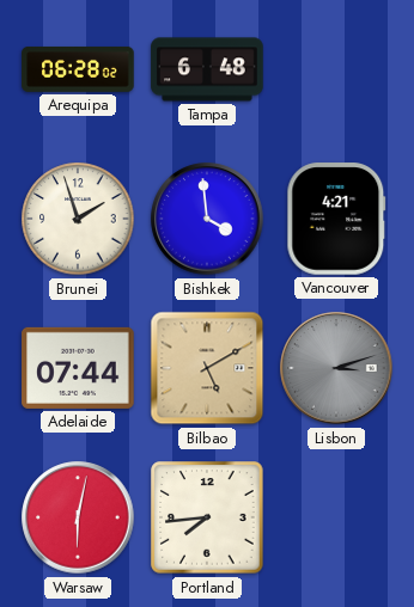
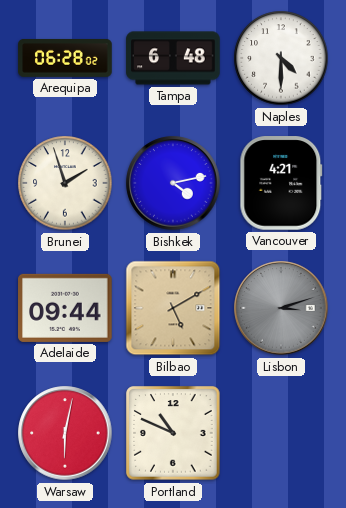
Naples: none -> 4:30
Bishkek: 3:59 -> 4:13
Adelaide: 07:44 -> 09:44
Portland: 7:44 -> 10:49
